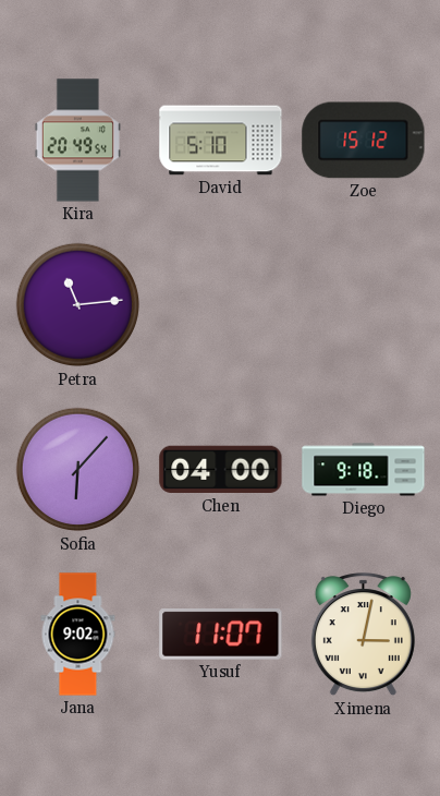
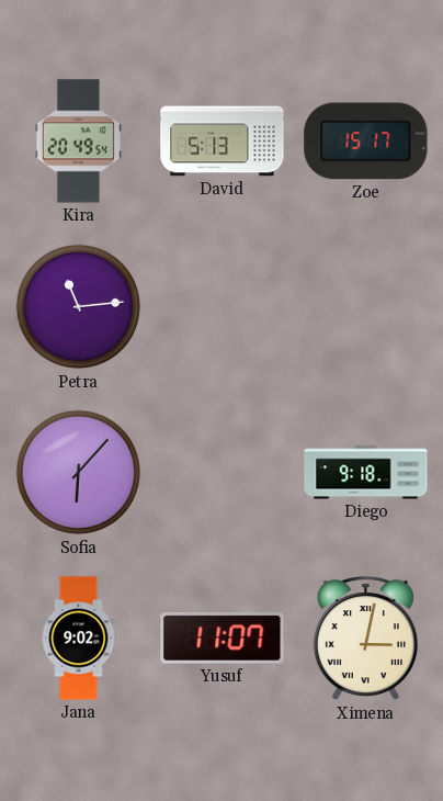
David: 5:10 -> 5:13
Zoe: 15:12 -> 15:17
Chen: 04:00 -> none
